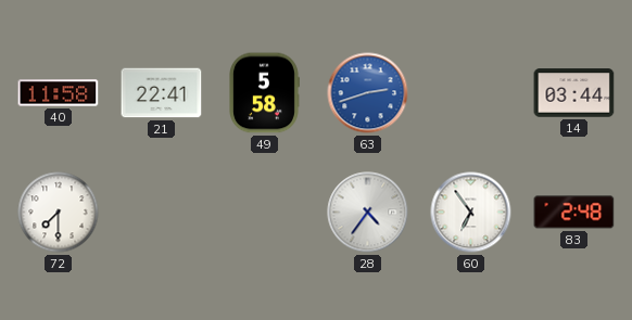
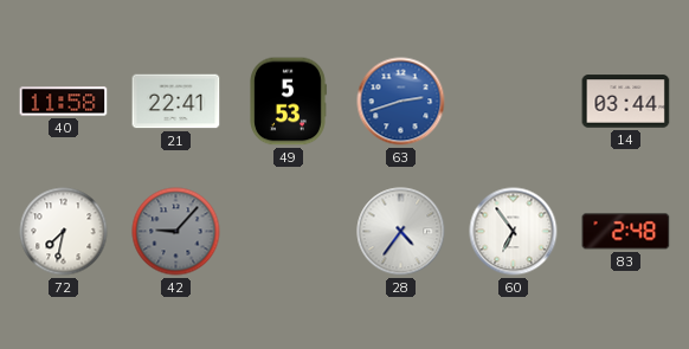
49: 5:58 -> 5:53
72: 7:30 -> 7:32
42: none -> 9:07
